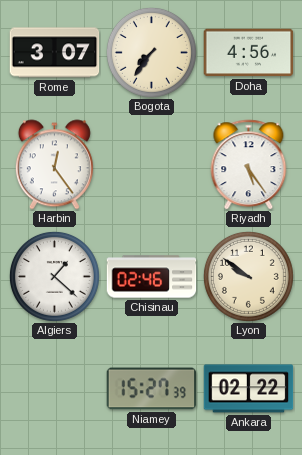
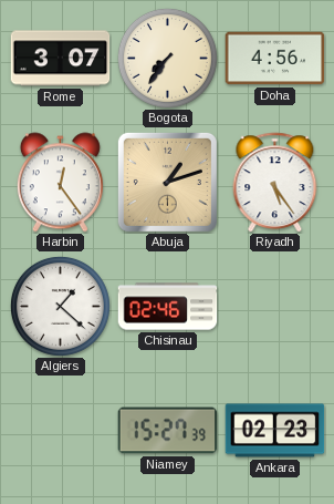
Abuja: none -> 1:12
Lyon: 9:51 -> none
Ankara: 02:22 -> 02:23
